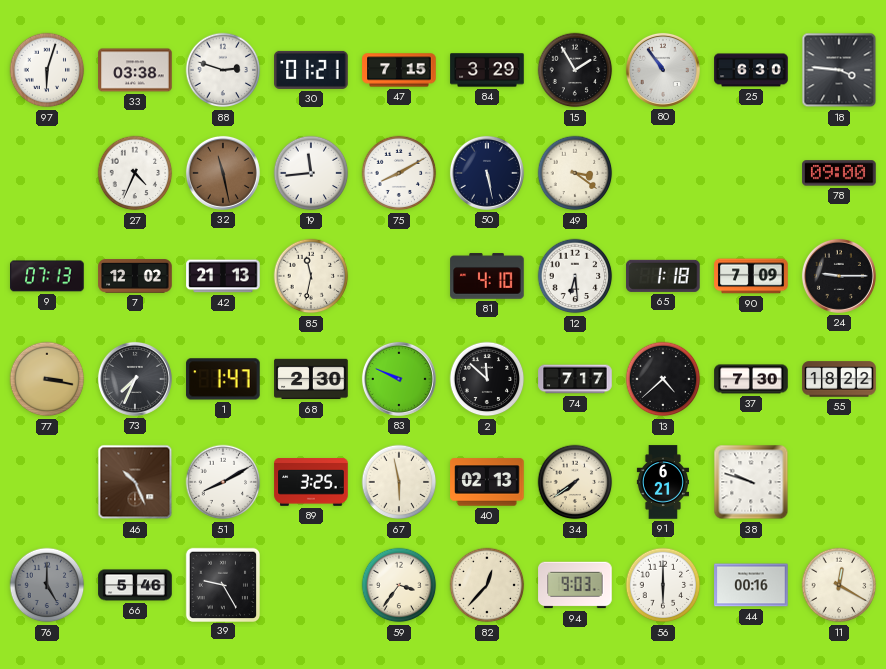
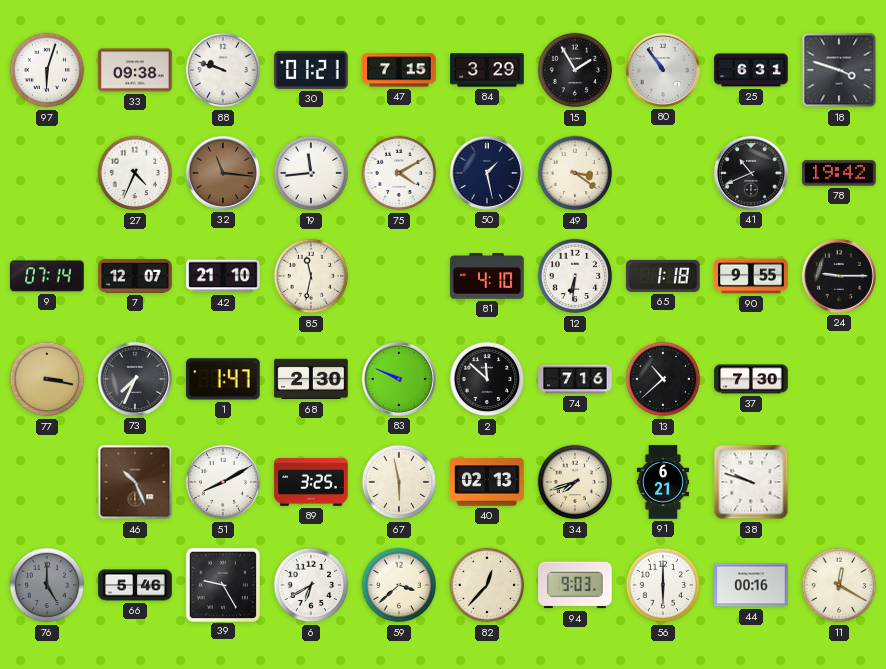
33: 03:38 -> 09:38
88: 2:48 -> 9:48
25: 6:30 -> 6:31
18: 3:46 -> 3:48
32: 11:28 -> 11:16
75: 8:10 -> 4:10
50: 5:28 -> 1:28
41: none -> 10:41
78: 09:00 -> 19:42
9: 07:13 -> 07:14
7: 12:02 -> 12:07
42: 21:13 -> 21:10
12: 6:29 -> 6:31
90: 7:09 -> 9:55
74: 7:17 -> 7:16
13: 4:38 -> 10:38
55: 18:22 -> none
34: 7:39 -> 7:42
6: none -> 6:40
59: 3:36 -> 3:38
